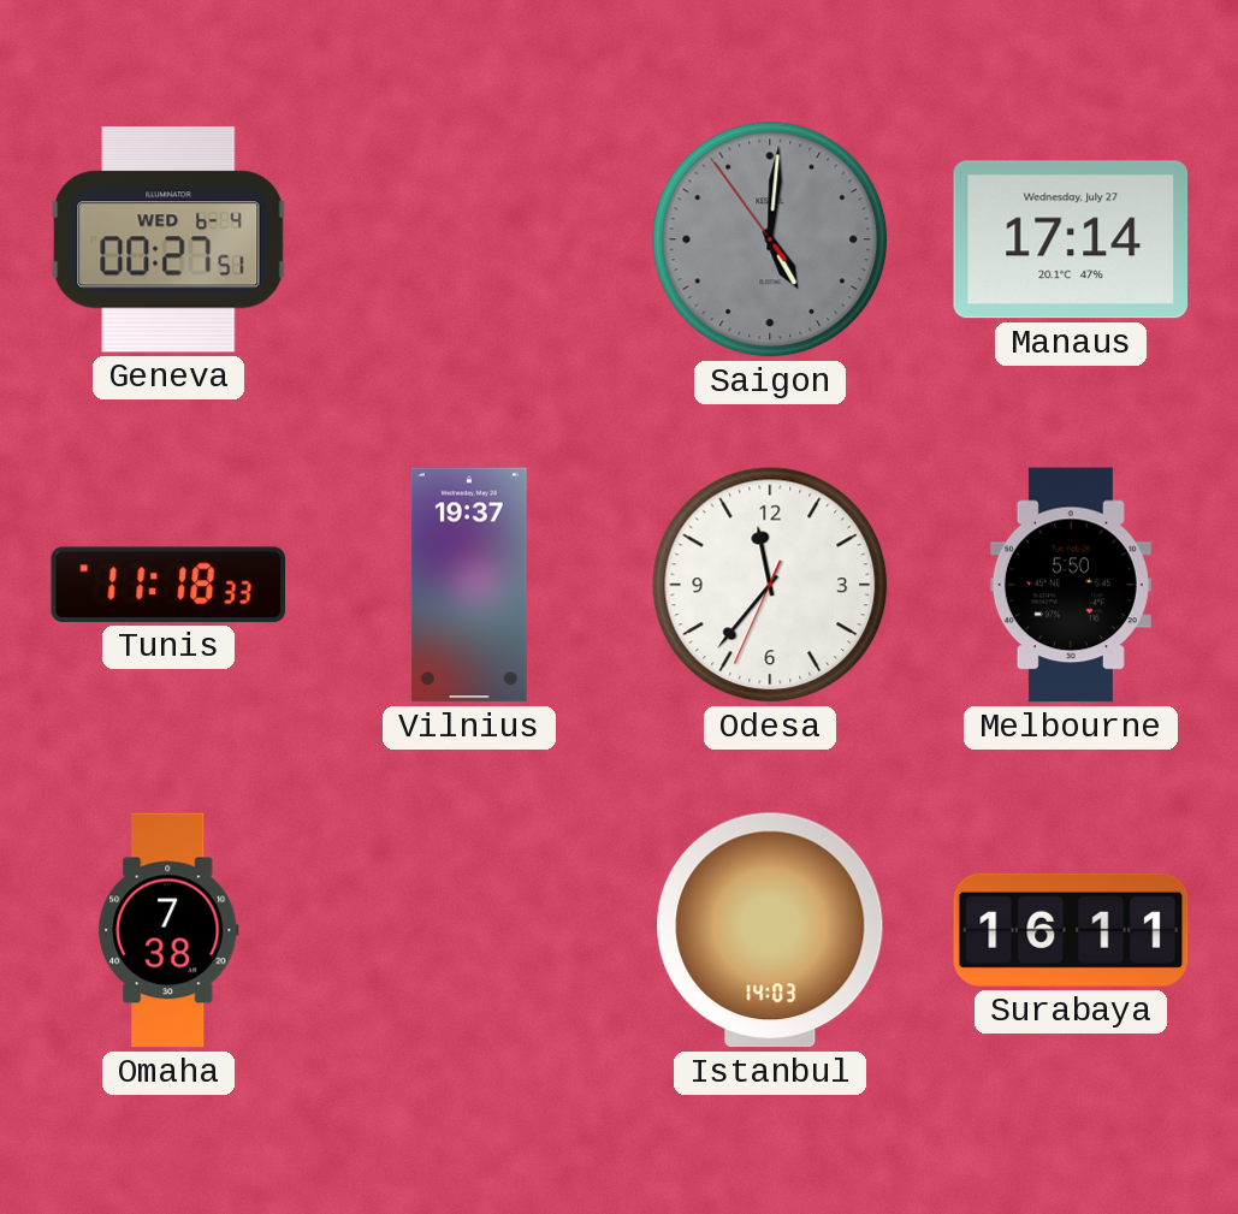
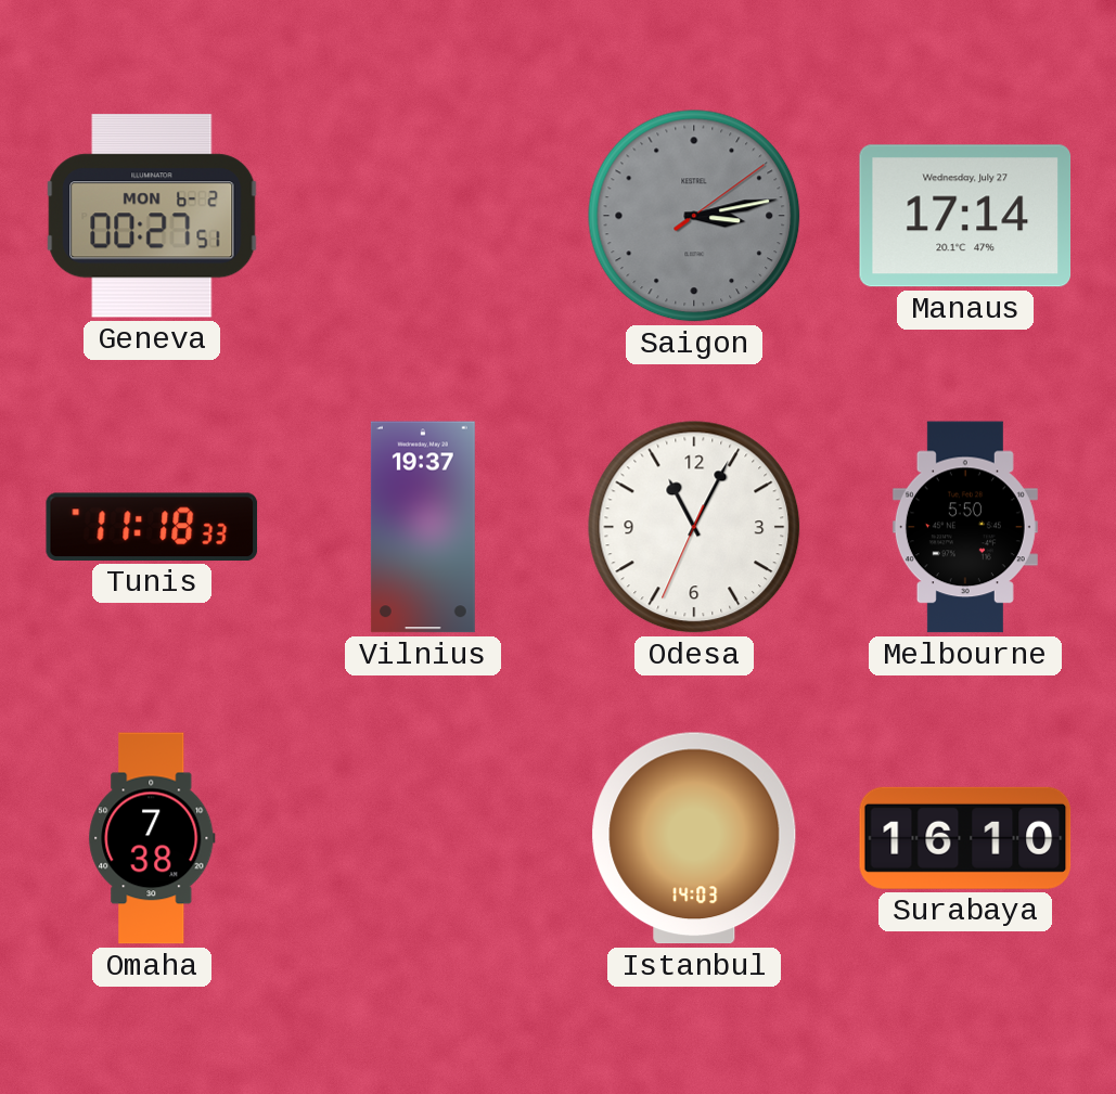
Geneva date: WED 6-4 -> MON 6-2
Saigon: 5:00 -> 3:13
Odesa: 11:36 -> 11:04
Surabaya: 16:11 -> 16:10
